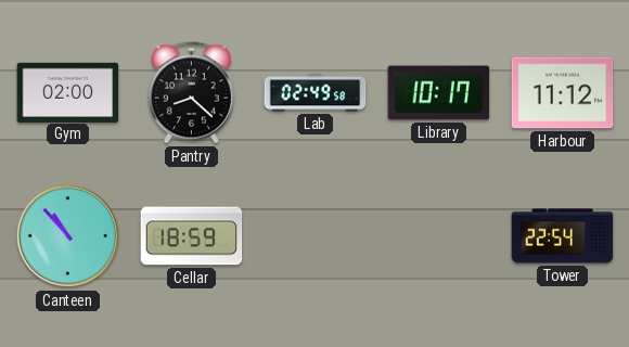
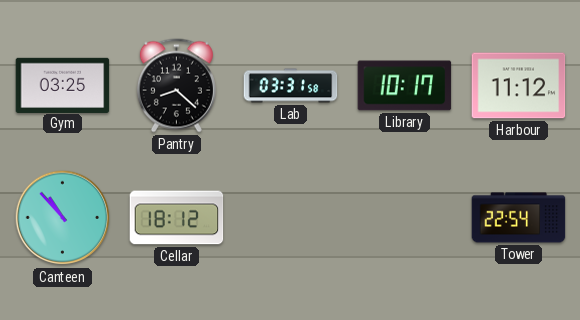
Gym: 02:00 -> 03:25
Lab: 02:49 -> 03:31
Cellar: 18:59 -> 18:12
